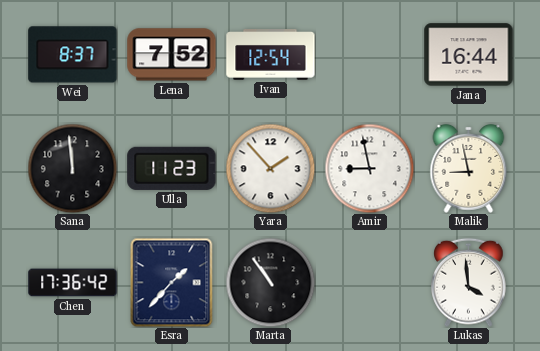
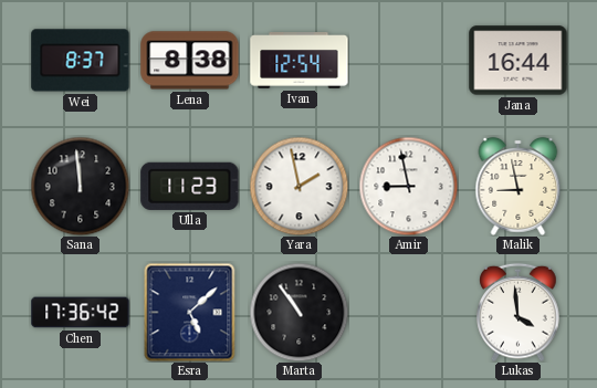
Lena: 7:52 -> 8:38
Yara: 1:53 -> 1:58
Esra: 1:37 -> 5:08
